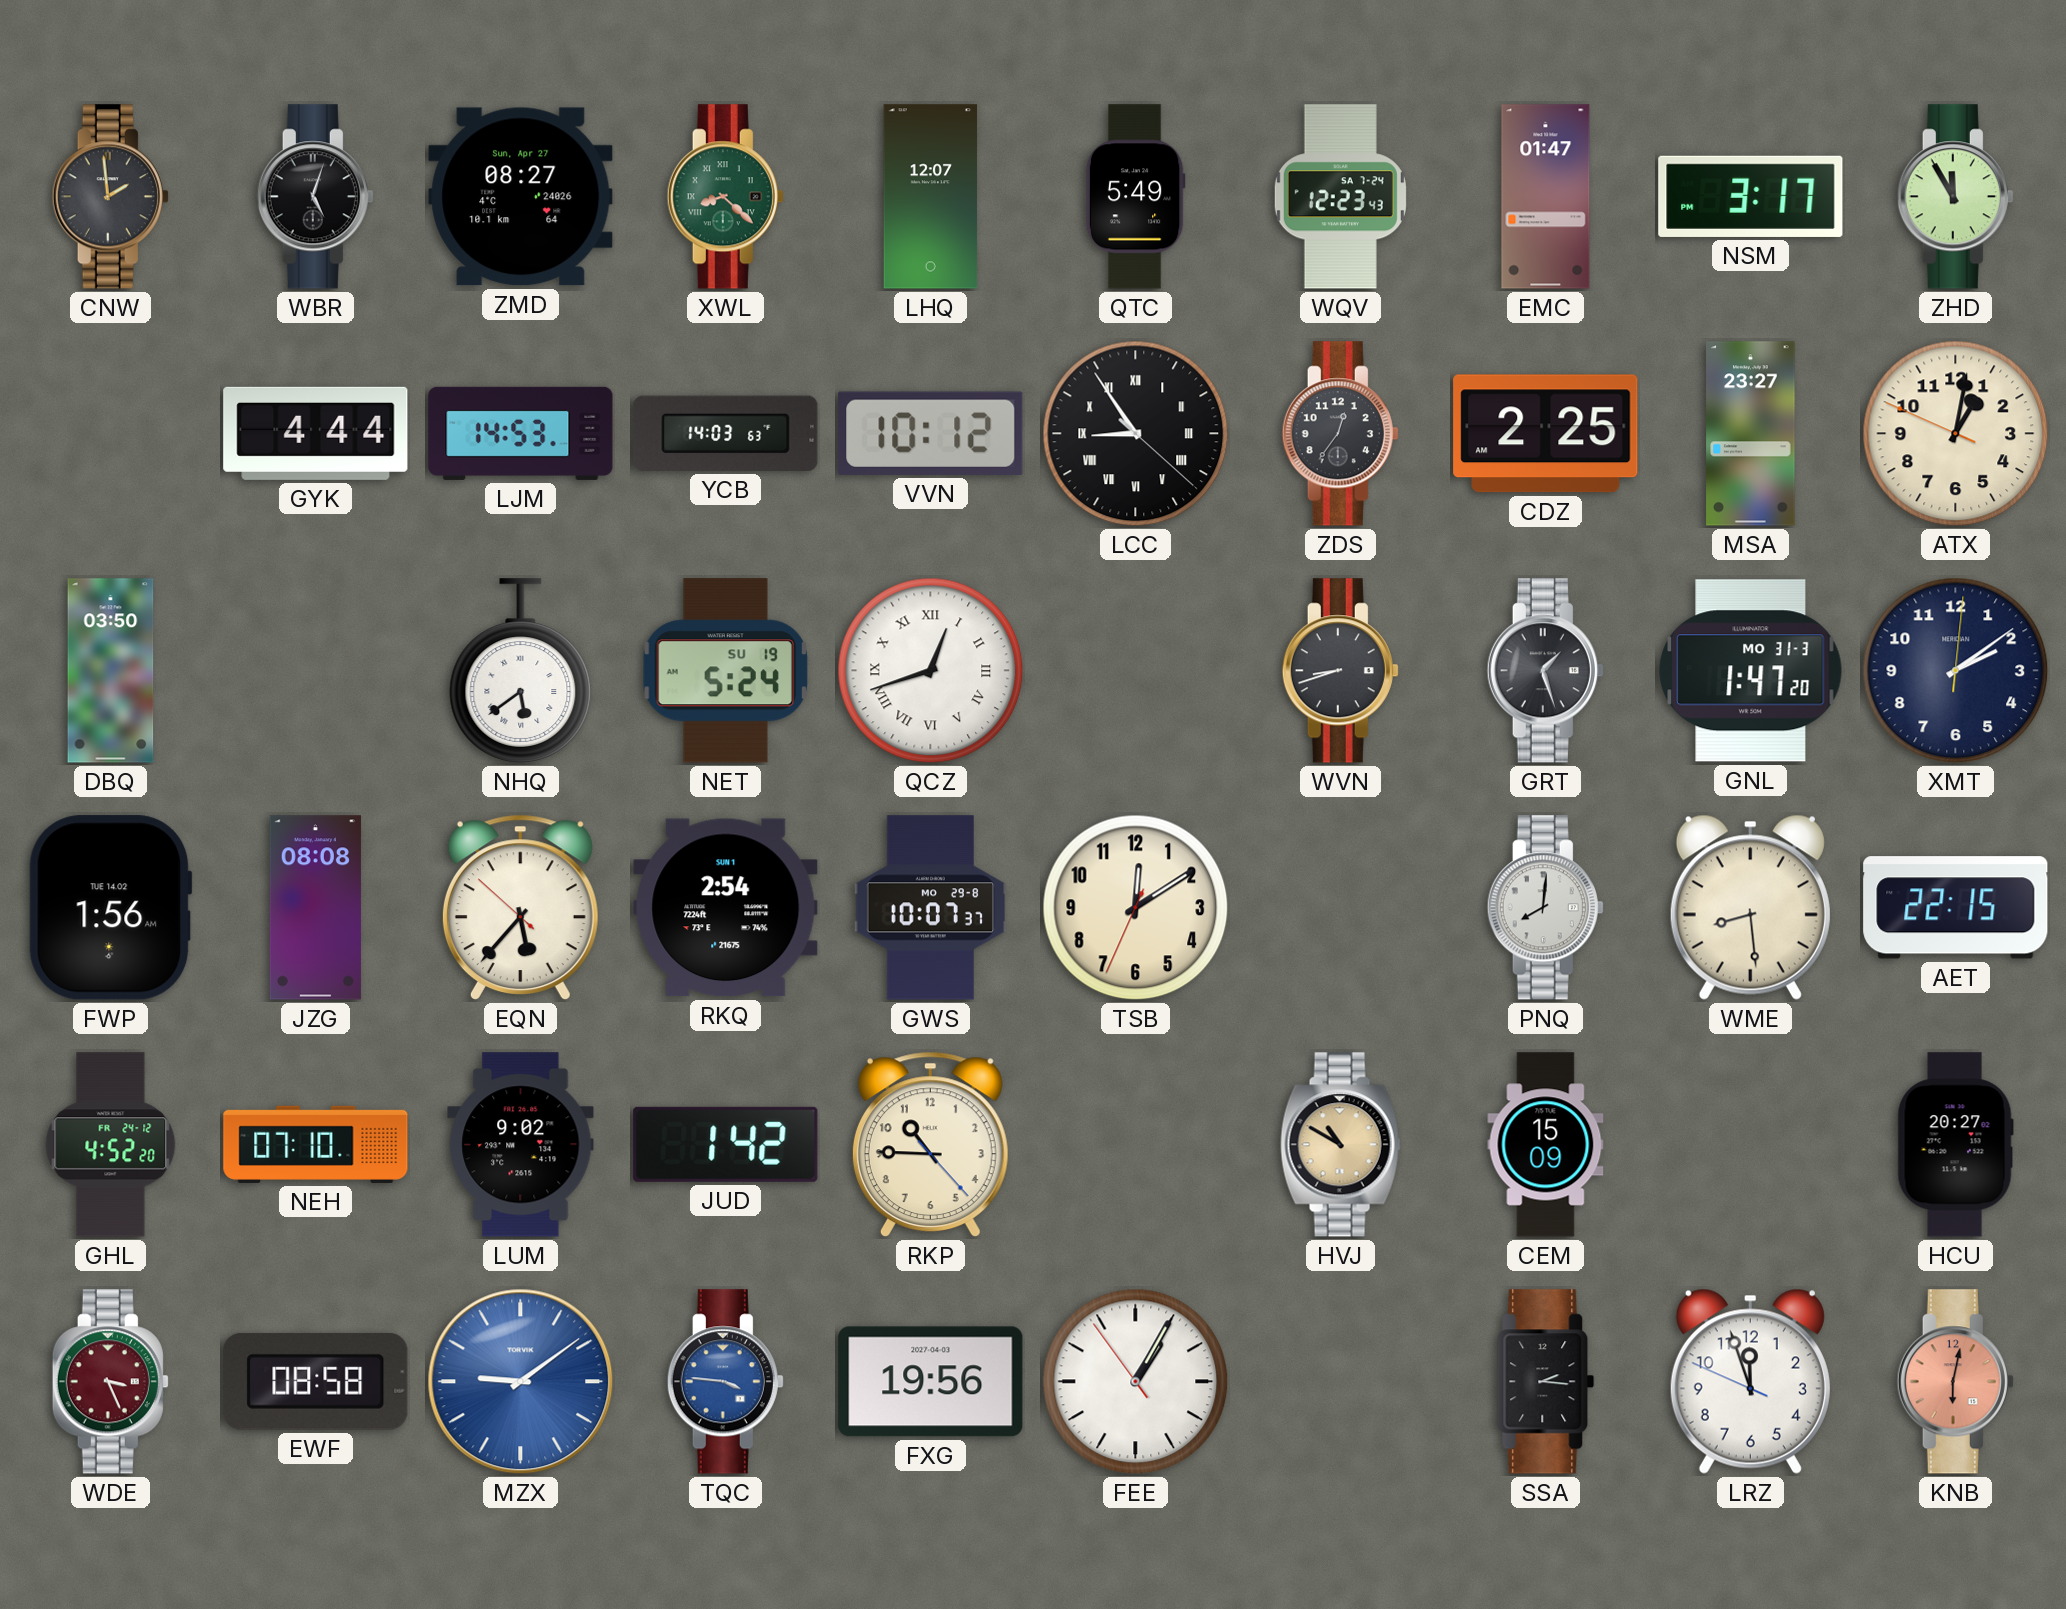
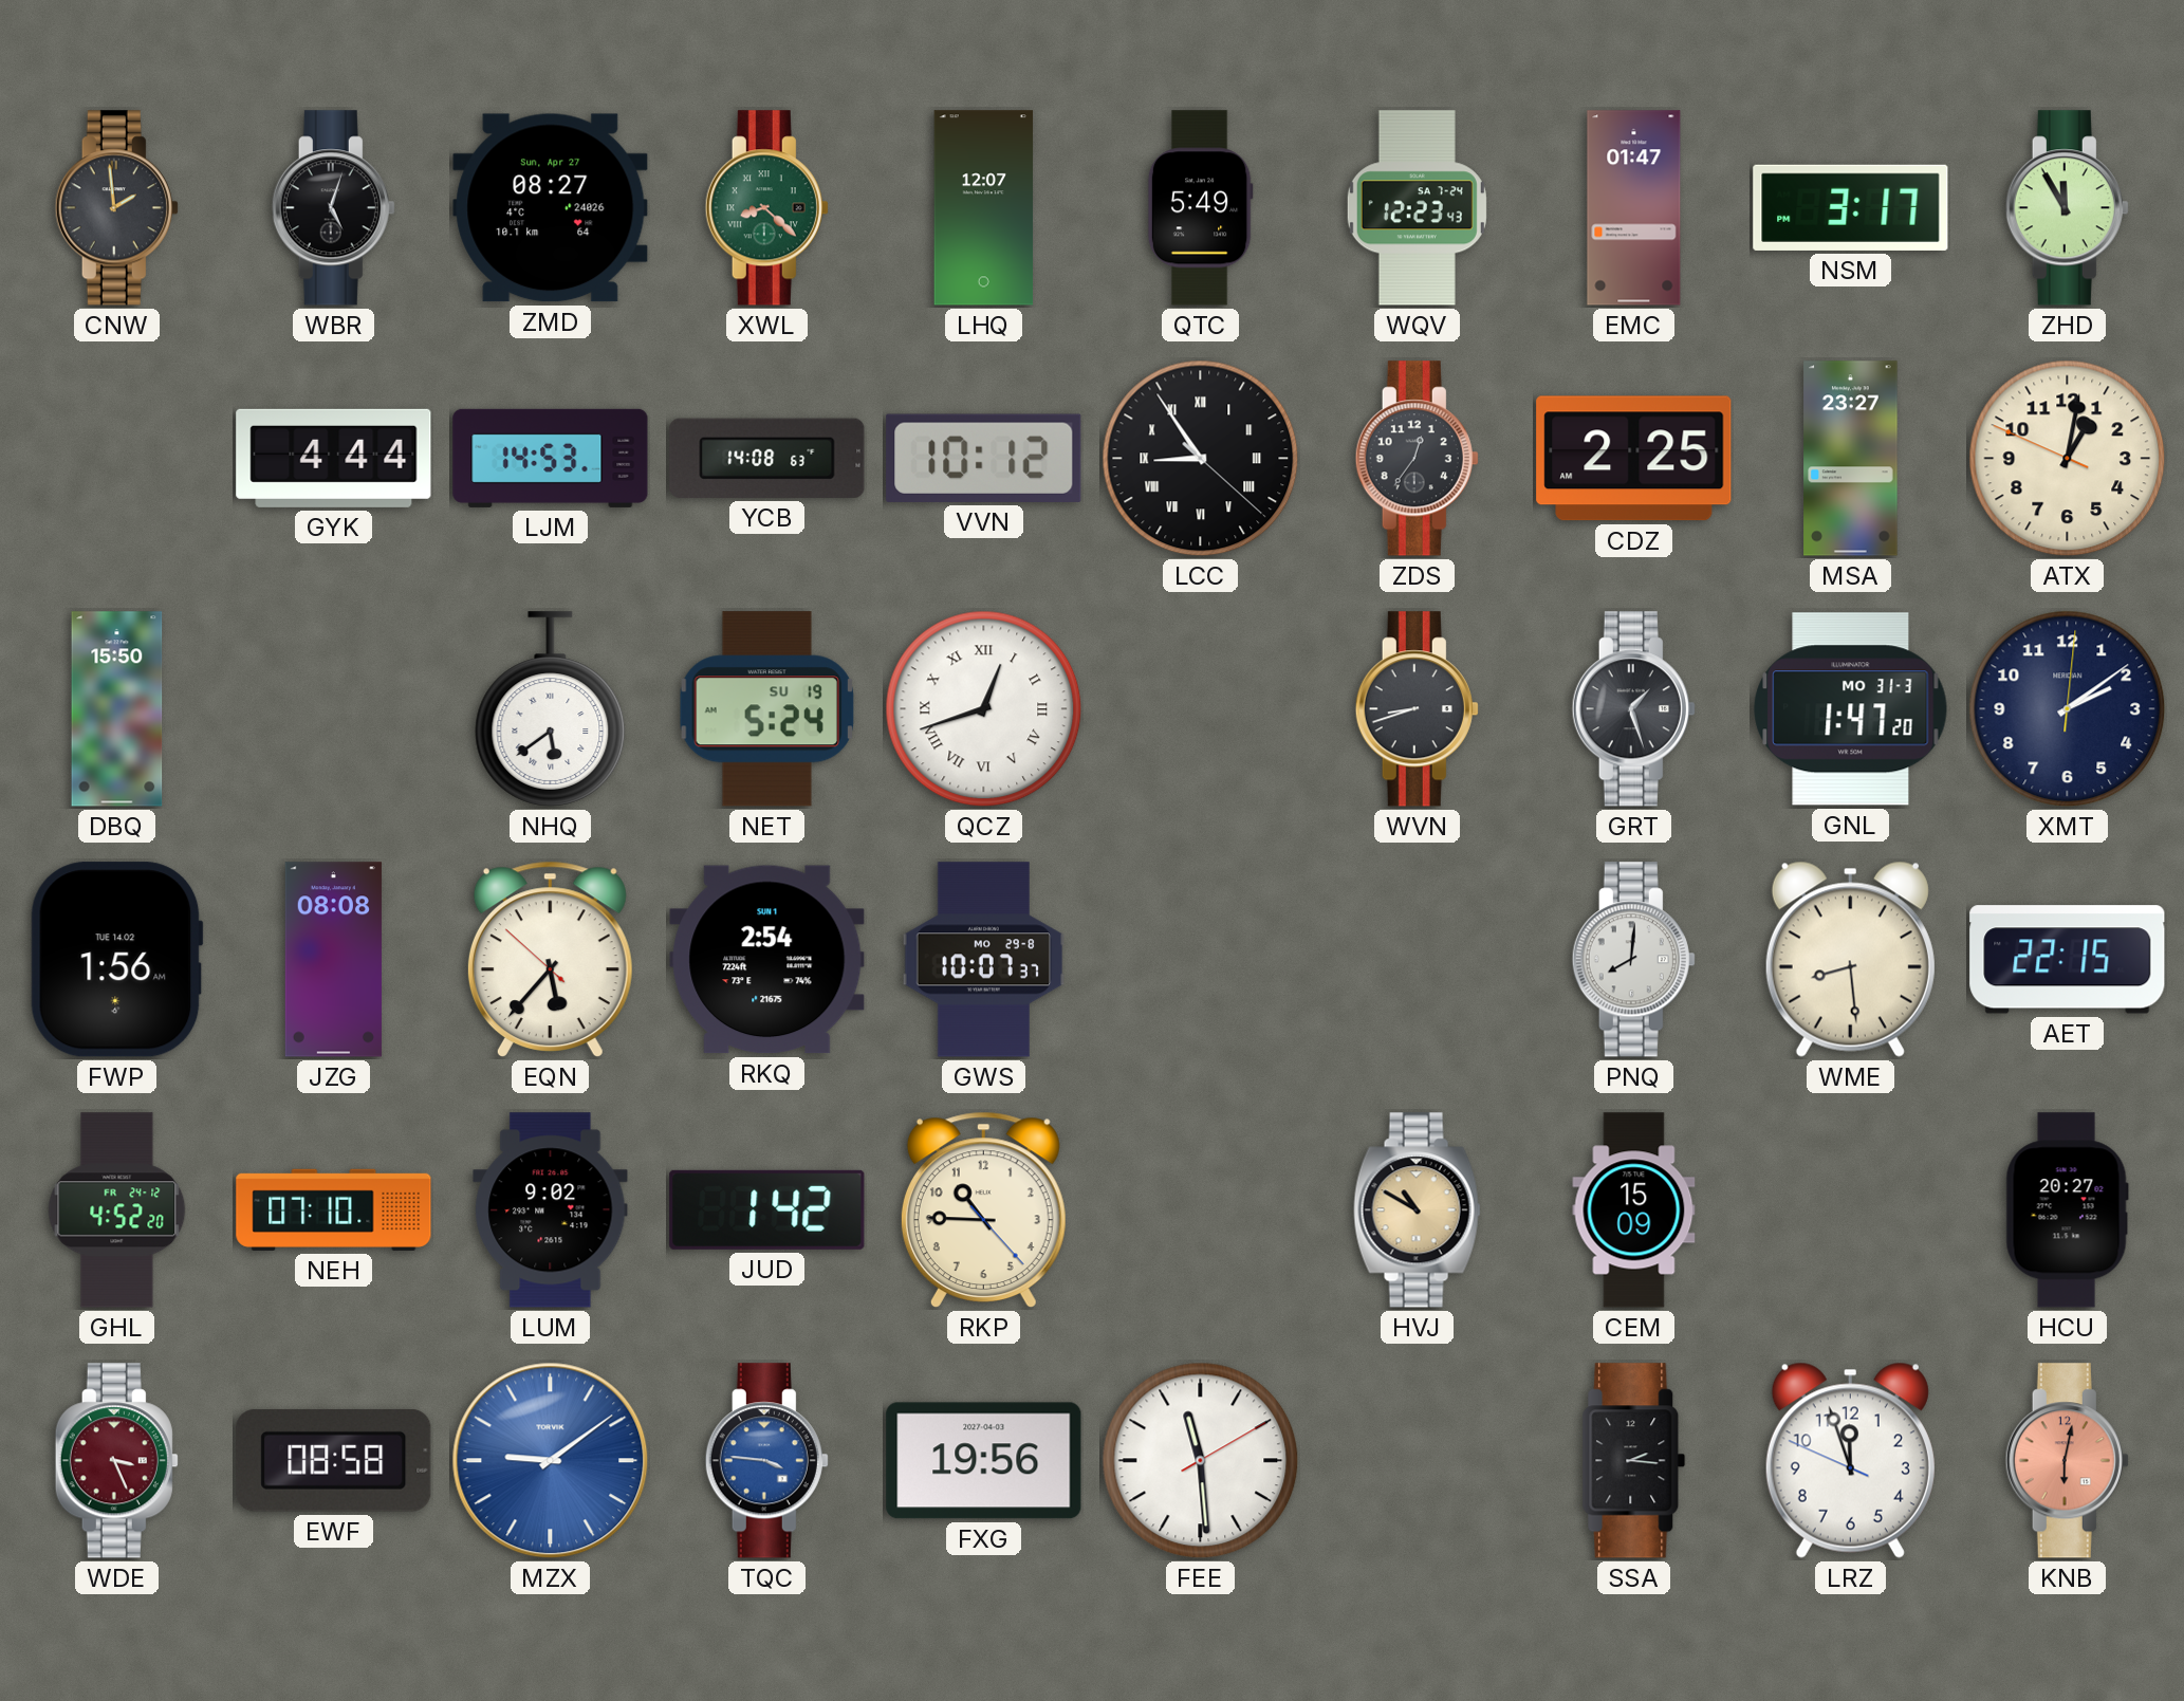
YCB: 14:03 -> 14:08
DBQ: 03:50 -> 15:50
TSB: 12:09 -> none
FEE: 1:04 -> 11:29
